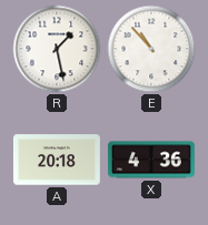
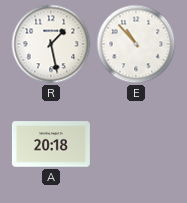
X: 4:36 -> none
